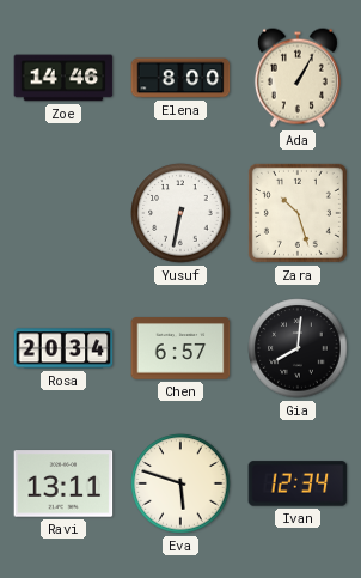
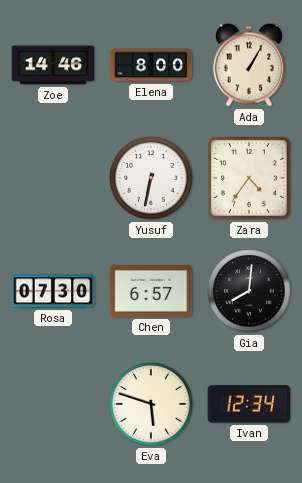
Zara: 10:27 -> 4:36
Rosa: 20:34 -> 07:30
Ravi: 13:11 -> none
